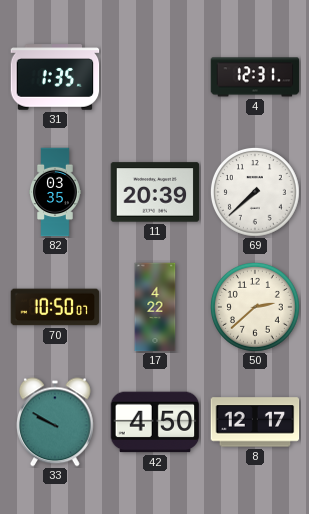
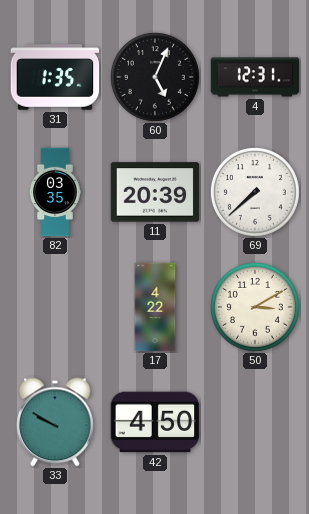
60: none -> 5:04
70: 10:50 -> none
50: 2:38 -> 3:10
8: 12:17 -> none
